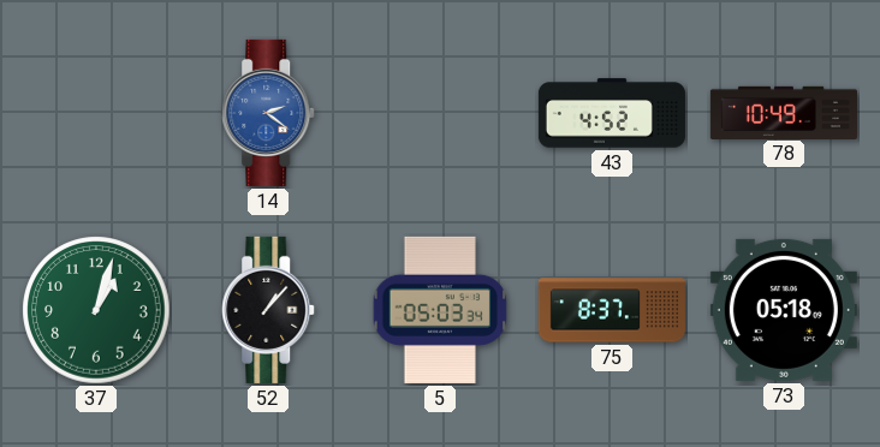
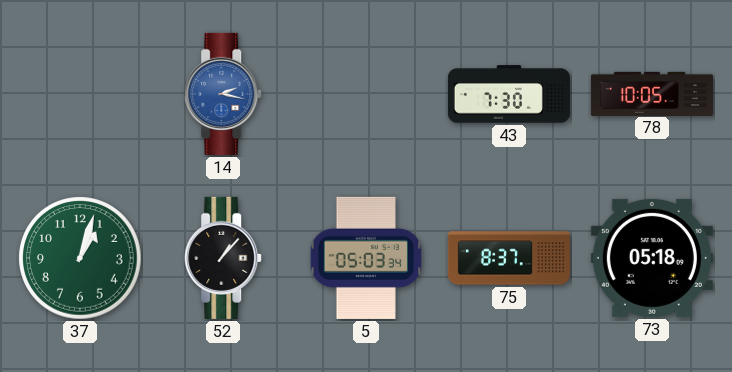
14: 2:21 -> 2:17
43: 4:52 -> 7:30
78: 10:49 -> 10:05
